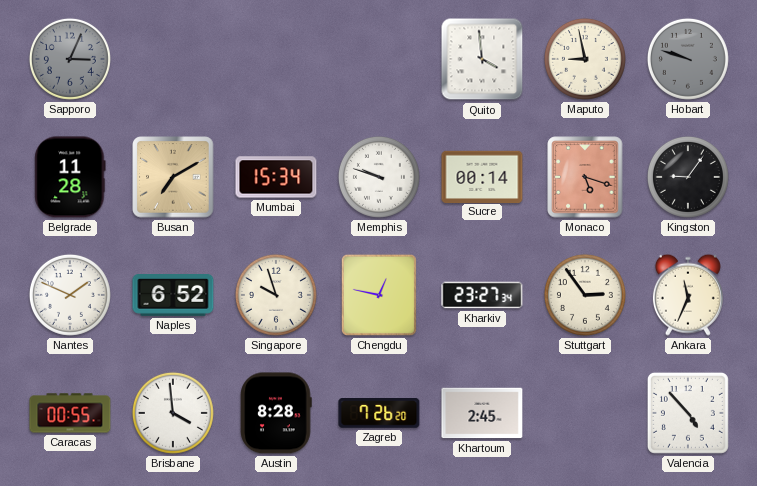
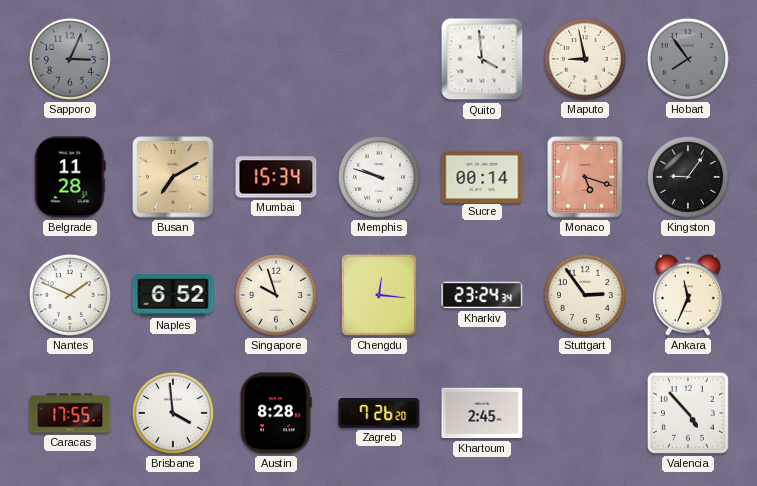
Hobart: 9:48 -> 7:54
Chengdu: 12:47 -> 12:16
Kharkiv: 23:27 -> 23:24
Caracas: 00:55 -> 17:55
